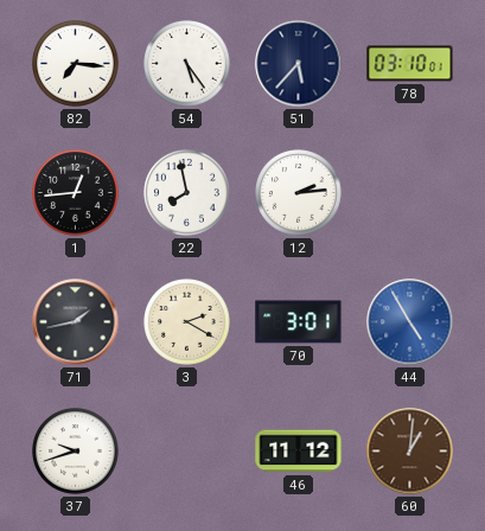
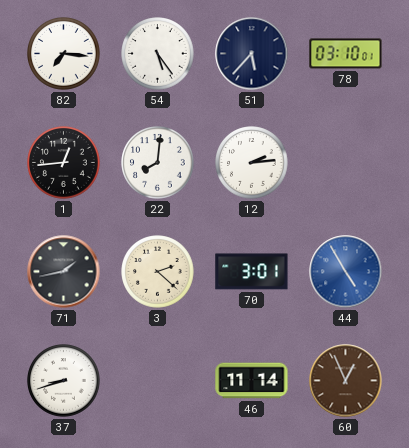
22: 7:58 -> 8:01
3: 2:20 -> 2:22
37: 9:42 -> 8:42
46: 11:12 -> 11:14
60: 1:01 -> 12:56
